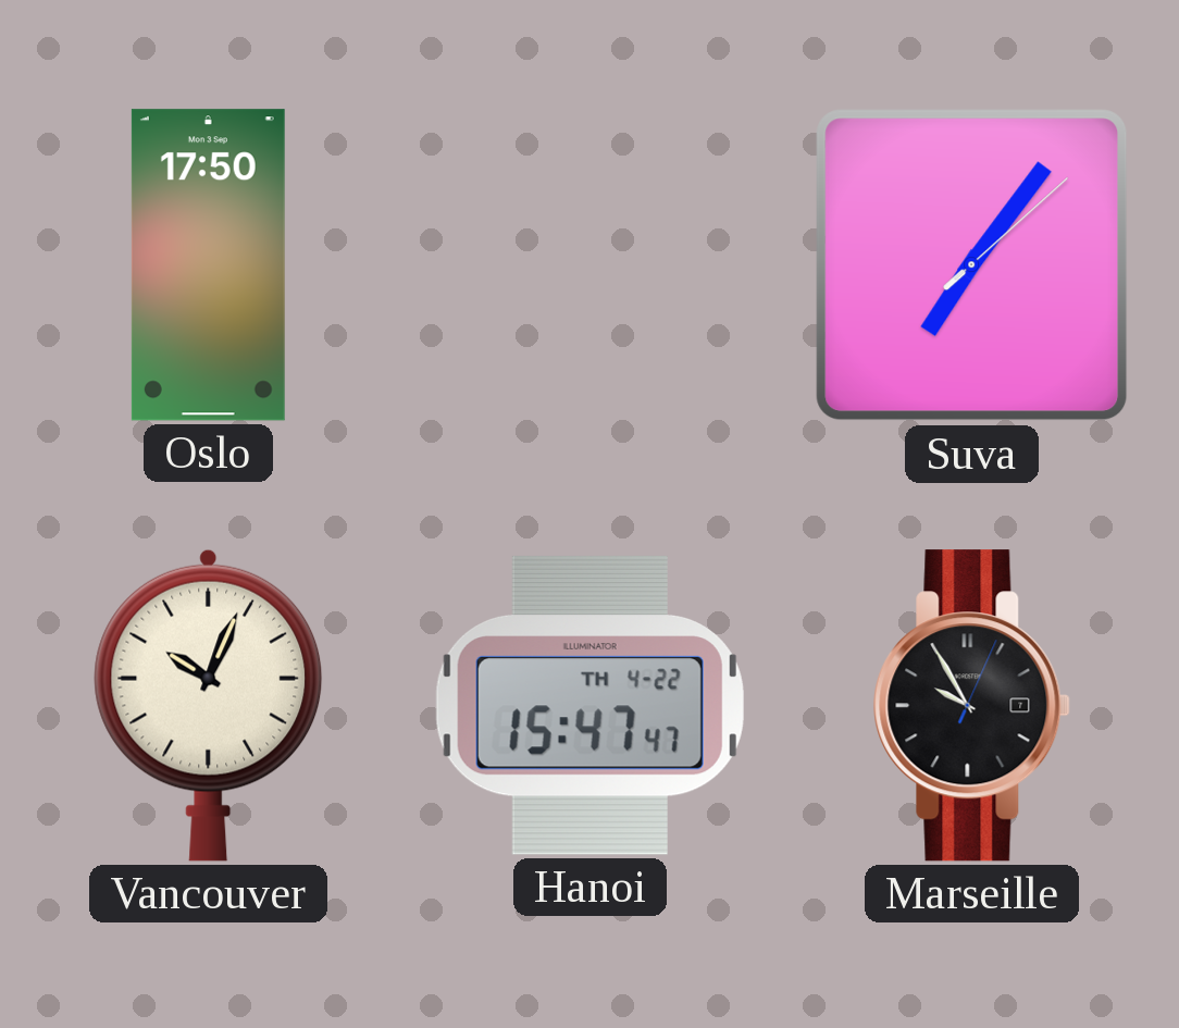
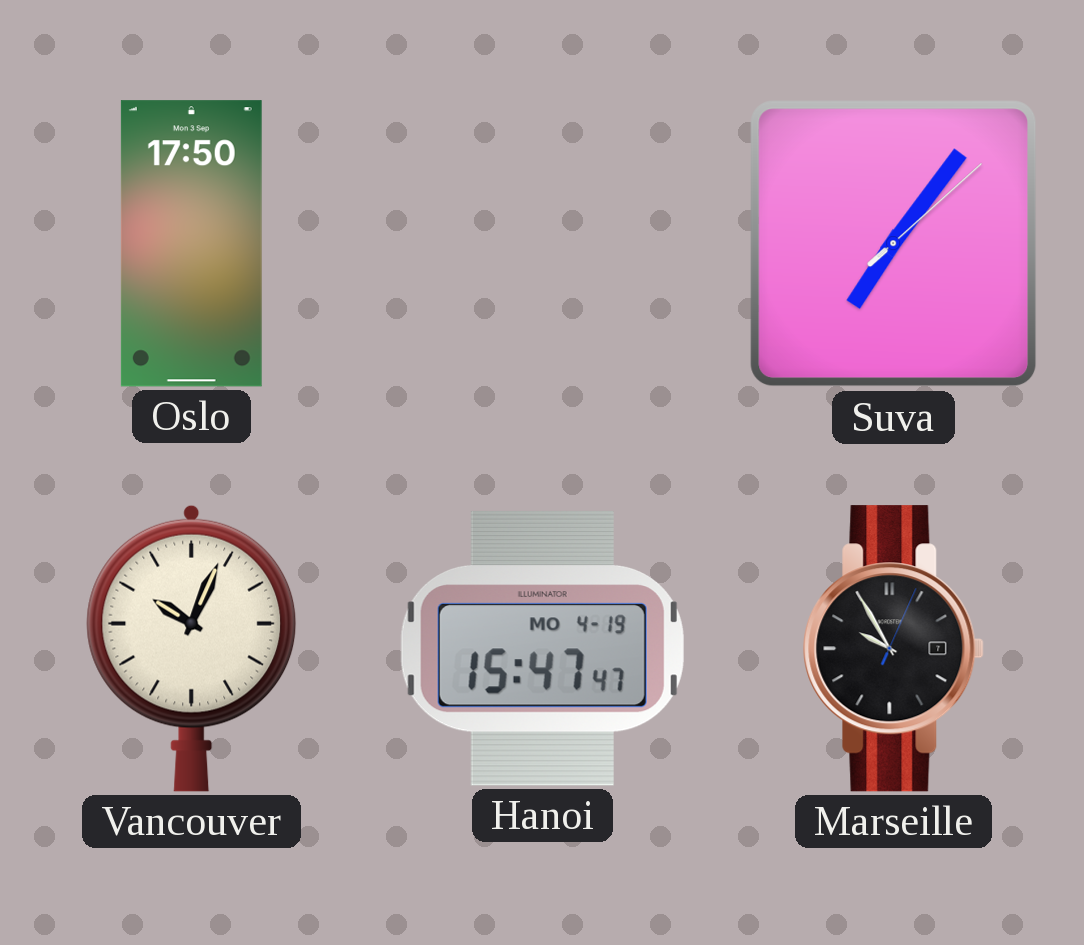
Hanoi date: TH 4-22 -> MO 4-19
